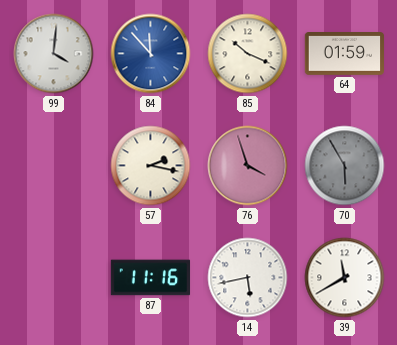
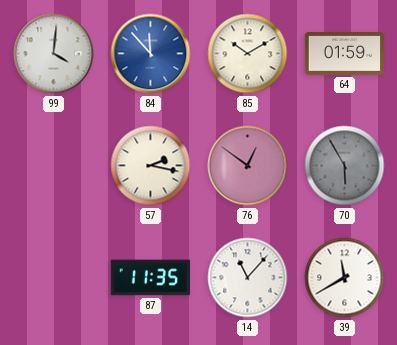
85: 10:19 -> 10:10
76: 3:57 -> 12:51
87: 11:16 -> 11:35
14: 5:43 -> 11:07
